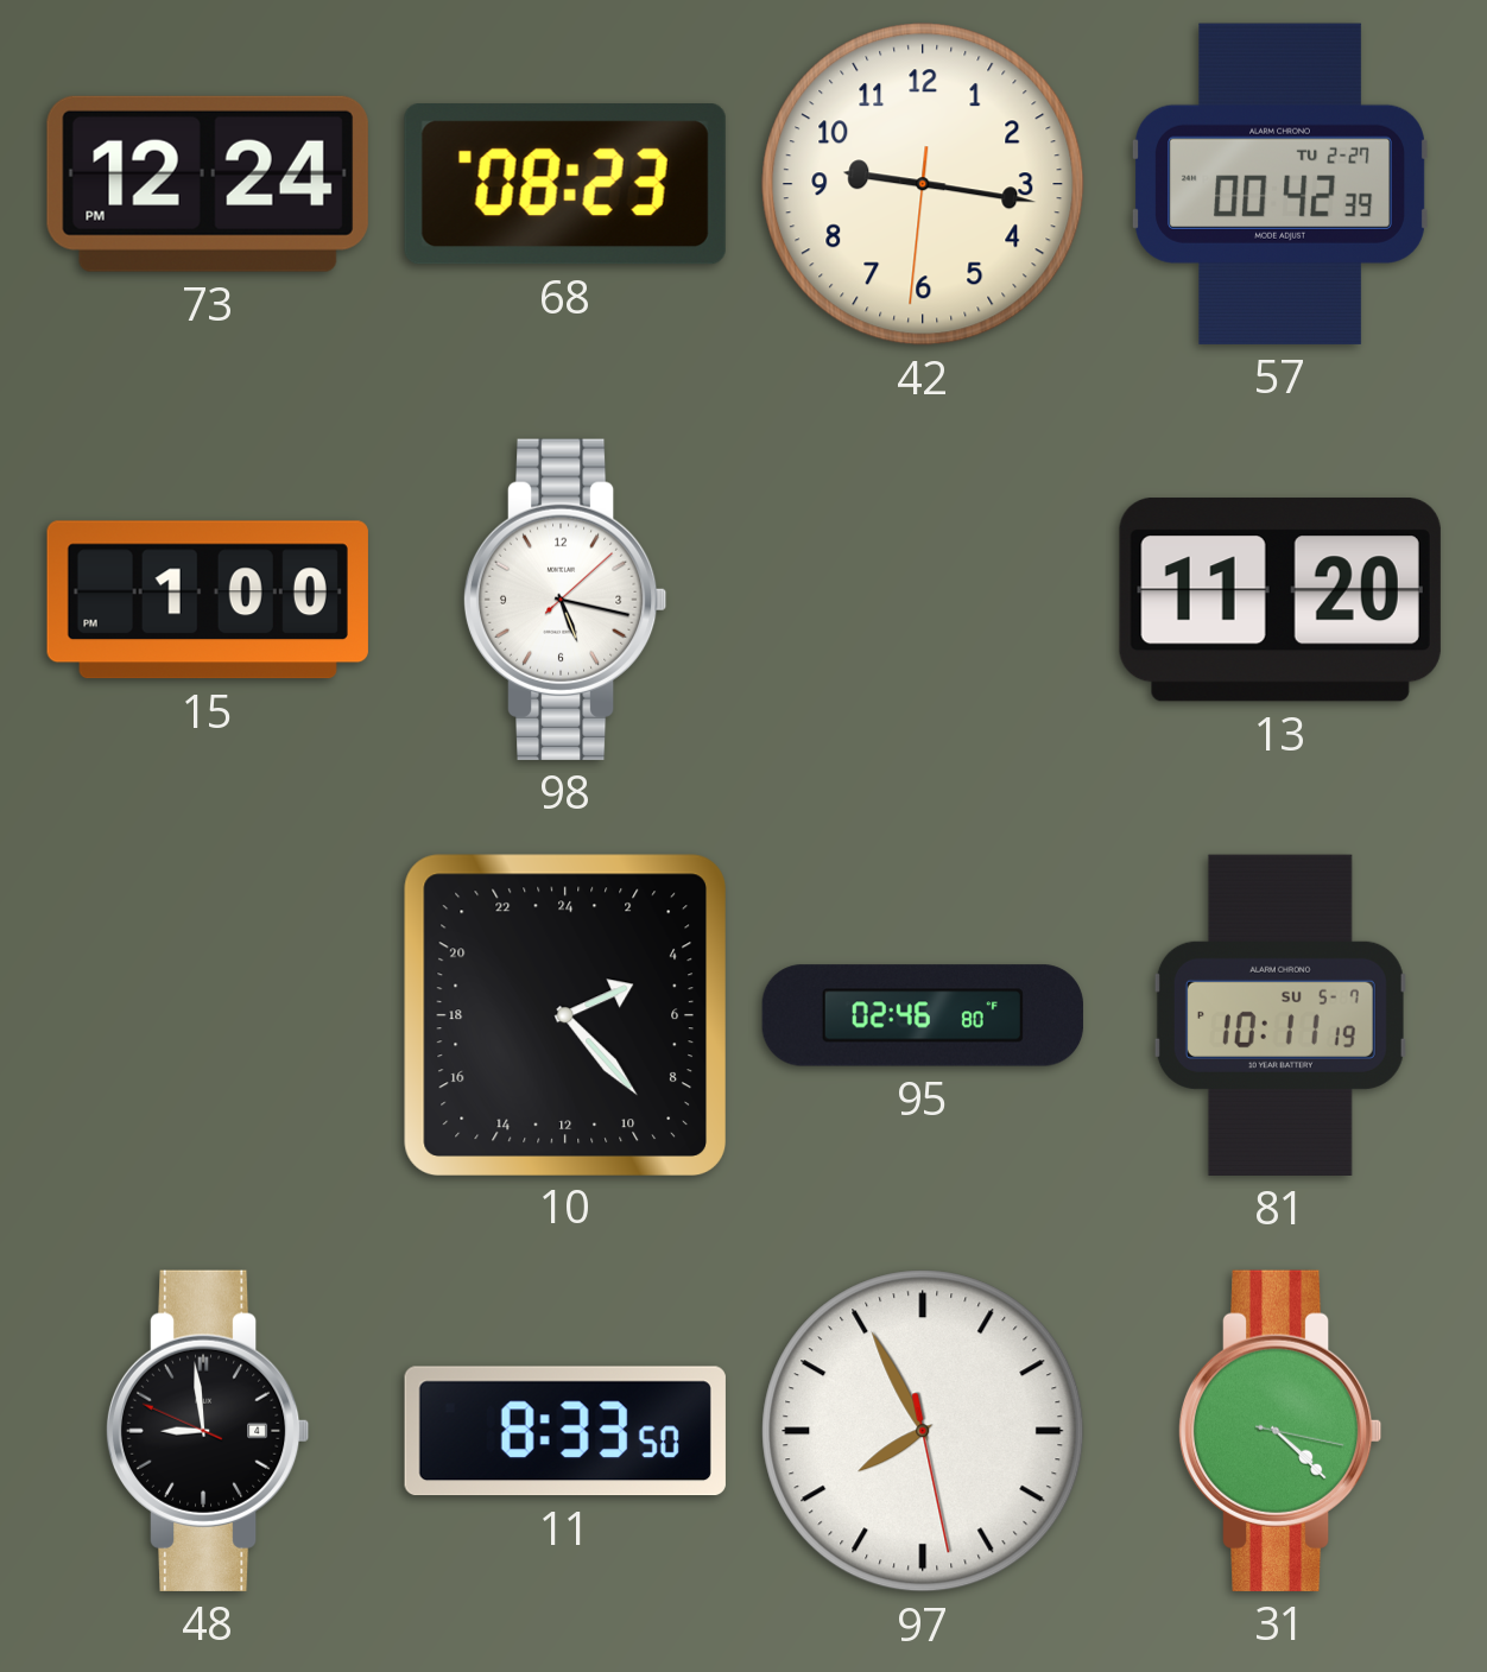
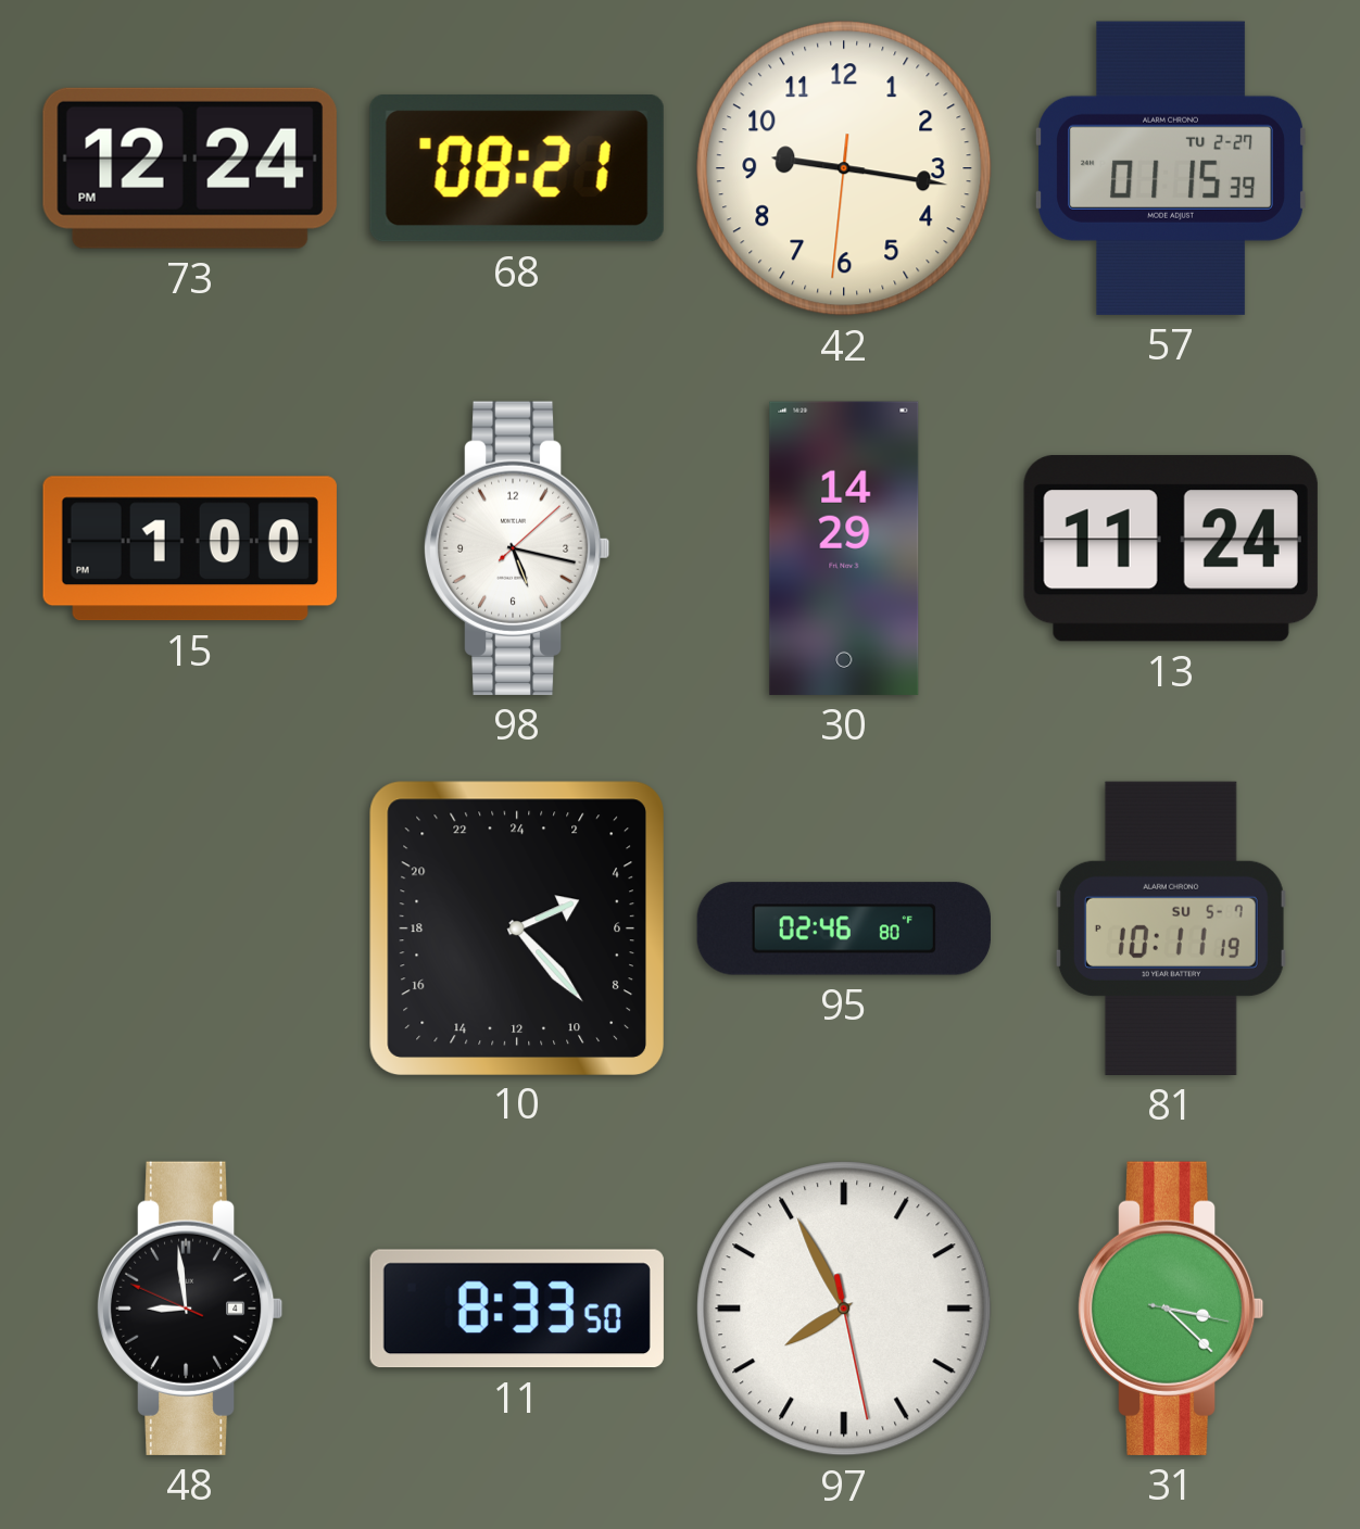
68: 08:23 -> 08:21
57: 00:42 -> 01:15
30: none -> 14:29
13: 11:20 -> 11:24
31: 4:22 -> 3:22
